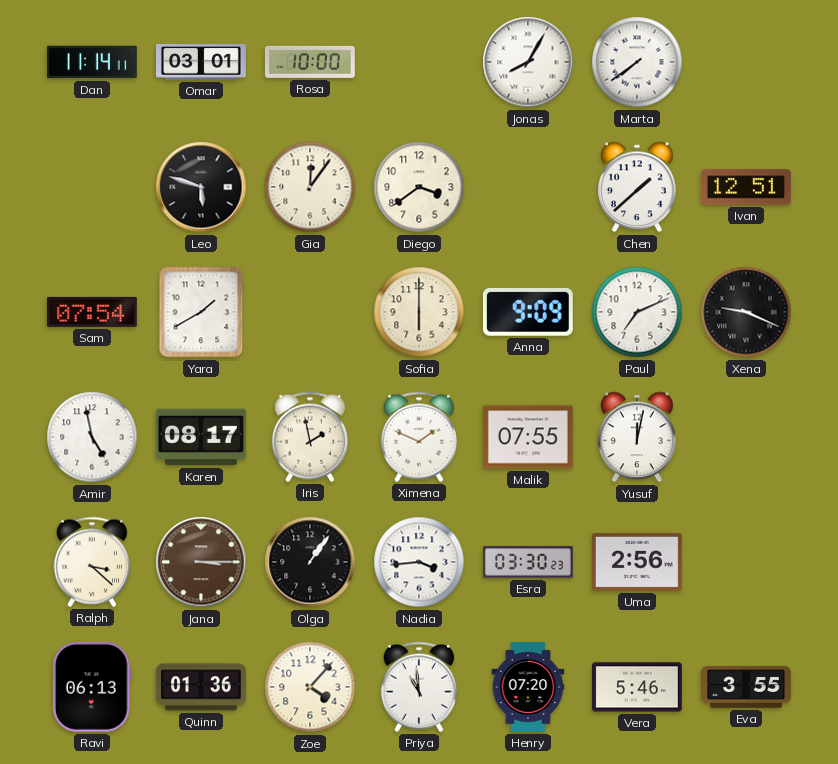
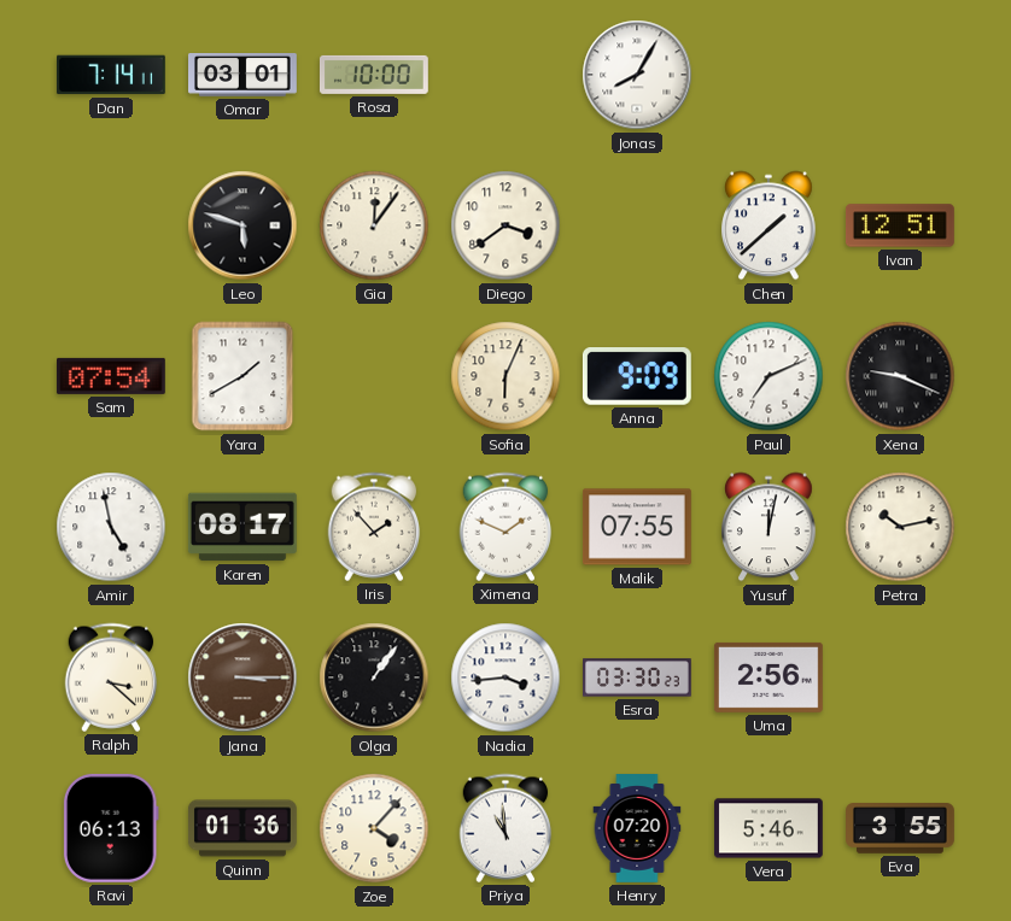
Dan: 11:14 -> 7:14
Marta: 7:39 -> none
Sofia: 6:00 -> 6:04
Iris: 1:58 -> 1:53
Petra: none -> 10:13
